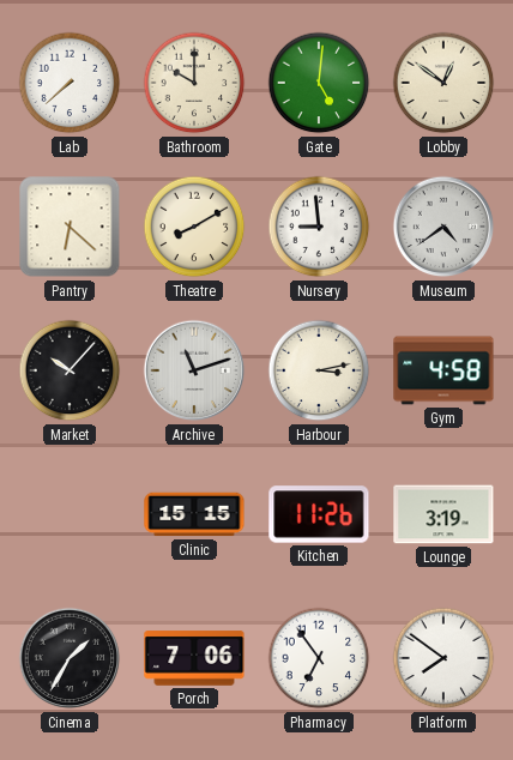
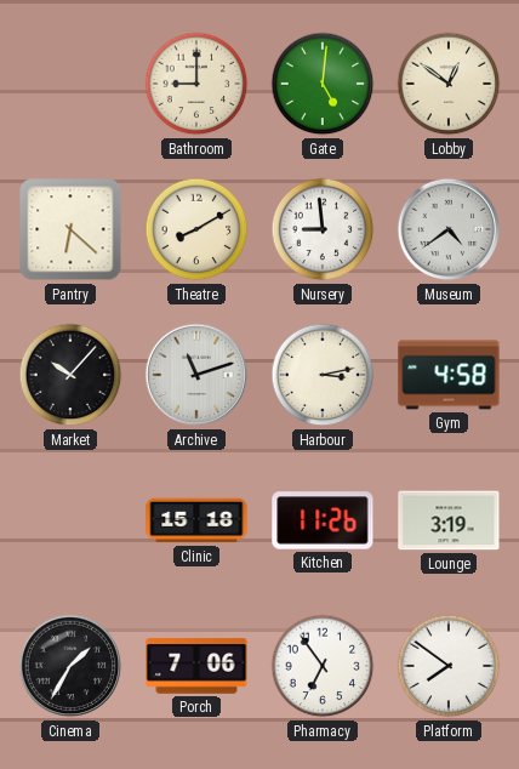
Lab: 7:38 -> none
Bathroom: 10:00 -> 9:00
Clinic: 15:15 -> 15:18
